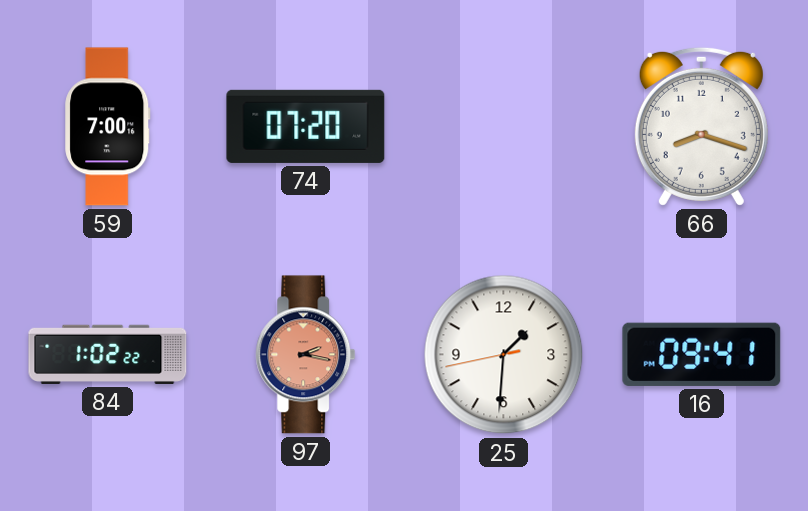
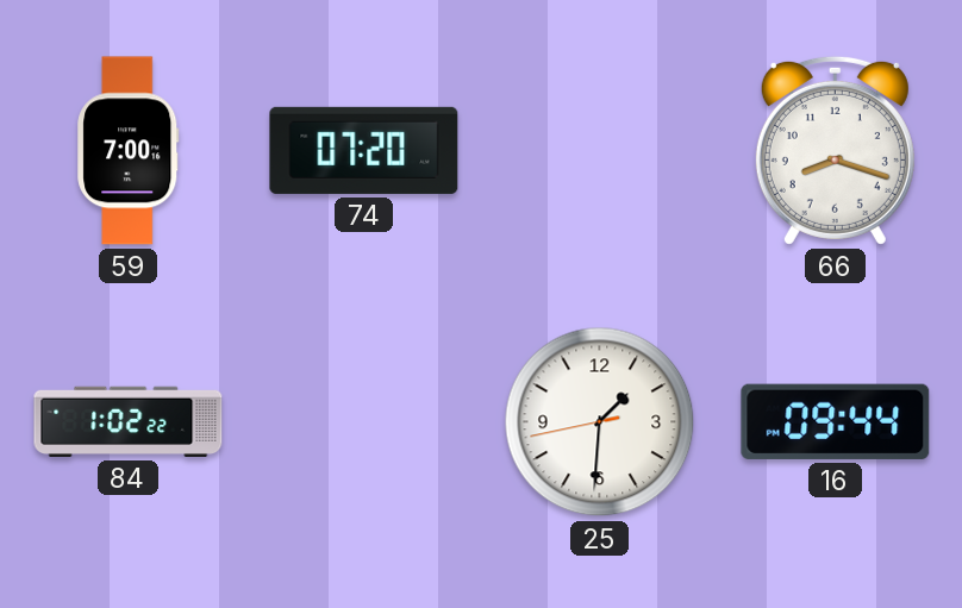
97: 2:17 -> none
16: 09:41 -> 09:44
